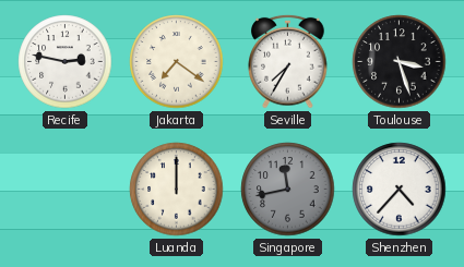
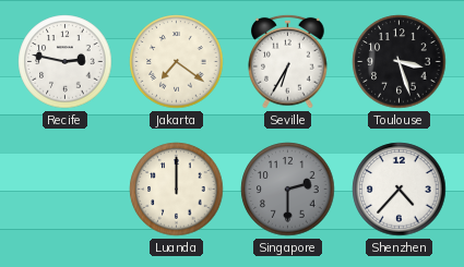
Seville: 7:35 -> 6:35
Singapore: 11:43 -> 2:30
